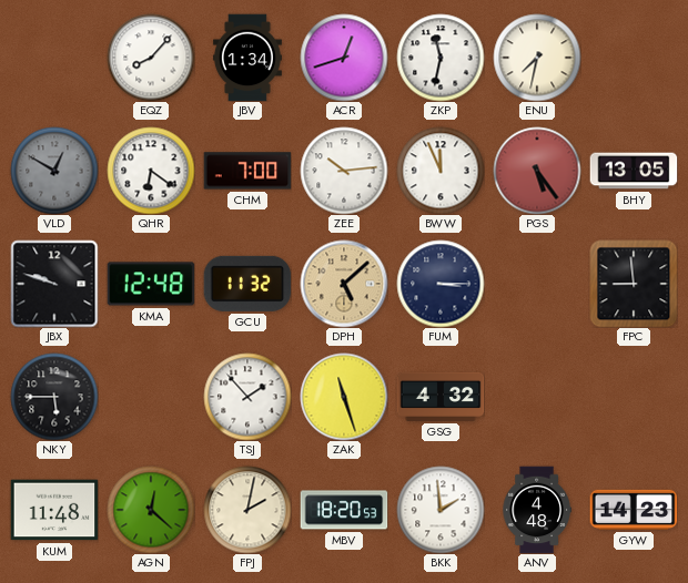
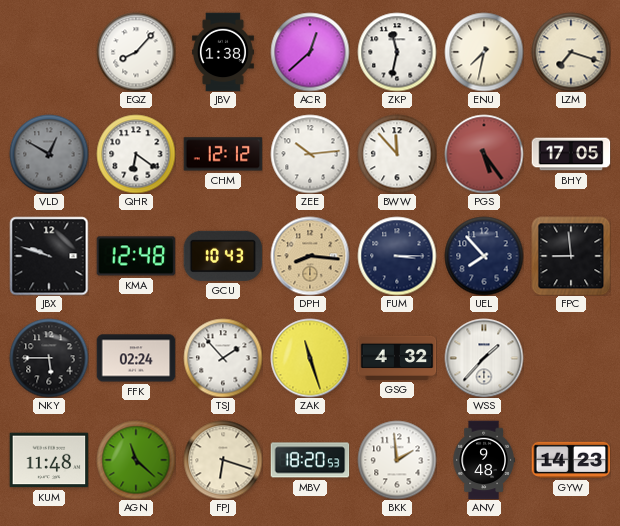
JBV: 1:34 -> 1:38
ACR: 12:42 -> 12:38
LZM: none -> 7:18
CHM: 7:00 -> 12:12
BWW: 11:56 -> 11:53
BHY: 13:05 -> 17:05
GCU: 11:32 -> 10:43
DPH: 5:08 -> 8:16
UEL: none -> 7:53
FFK: none -> 02:24
WSS: none -> 1:37
AGN: 12:22 -> 11:22
FPJ: 2:02 -> 6:18
ANV: 4:48 -> 9:48
